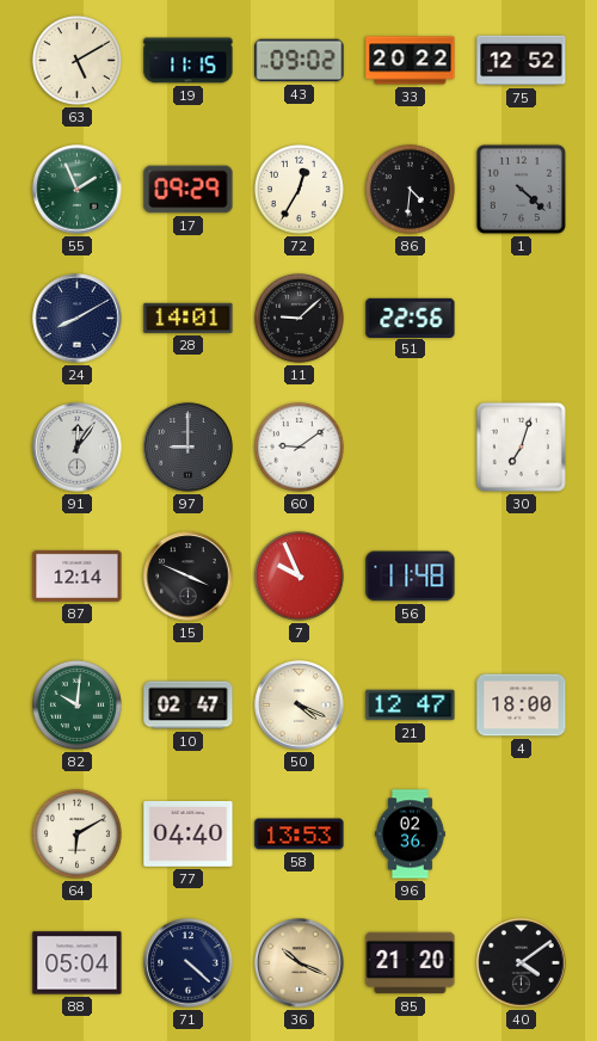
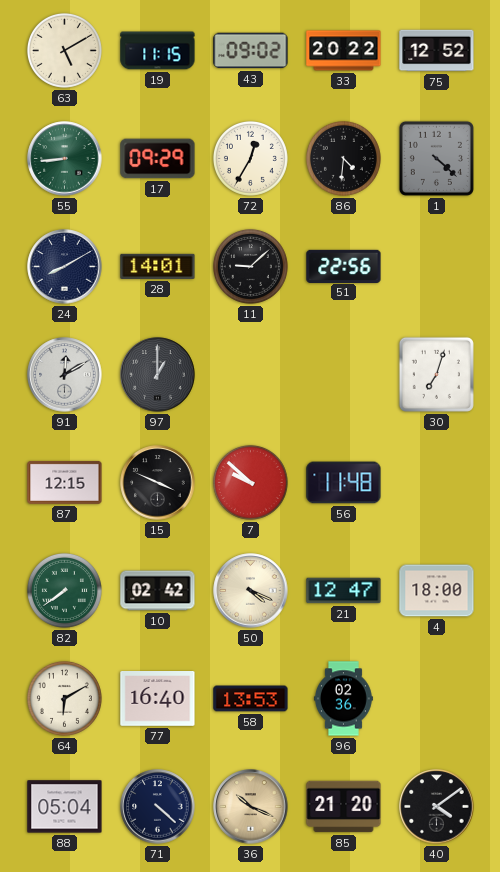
55: 1:56 -> 8:44
91: 12:06 -> 12:10
97: 9:00 -> 1:00
60: 9:09 -> none
87: 12:14 -> 12:15
7: 9:56 -> 9:52
82: 10:01 -> 7:39
10: 02:47 -> 02:42
77: 04:40 -> 16:40
